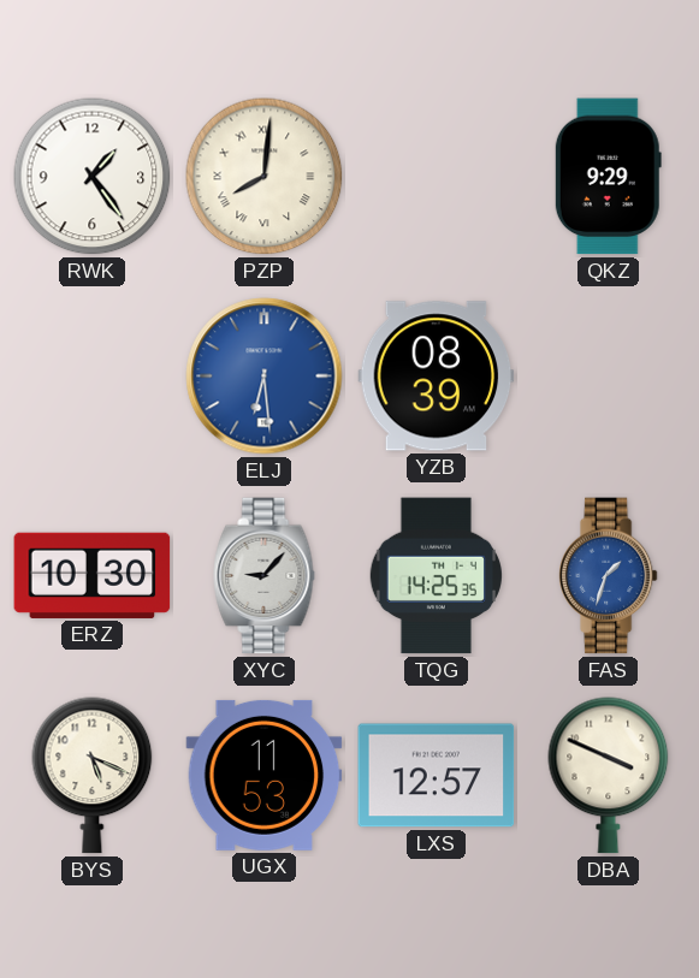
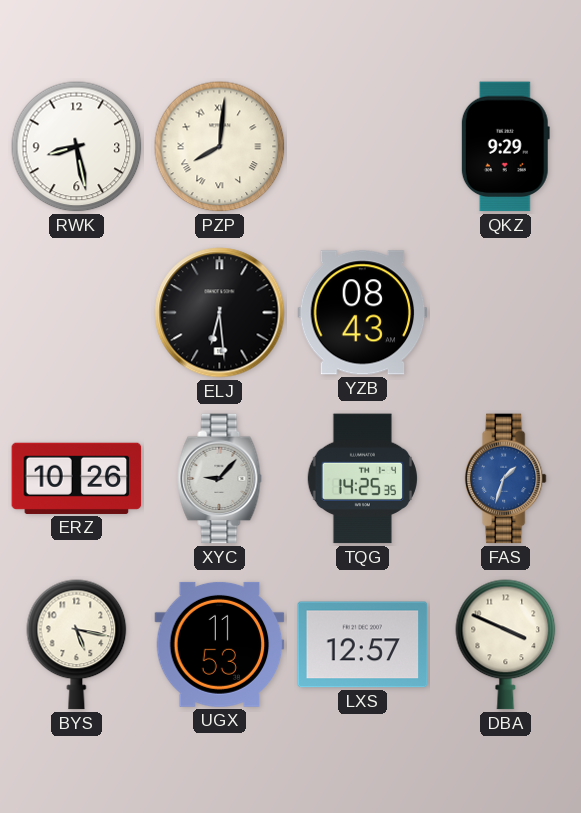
RWK: 1:24 -> 8:28
ELJ dial: blue -> black
YZB: 08:39 -> 08:43
ERZ: 10:30 -> 10:26
BYS: 5:19 -> 5:17
